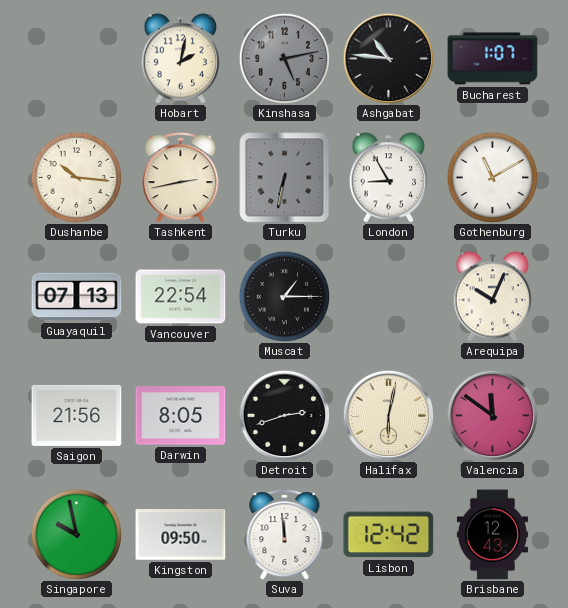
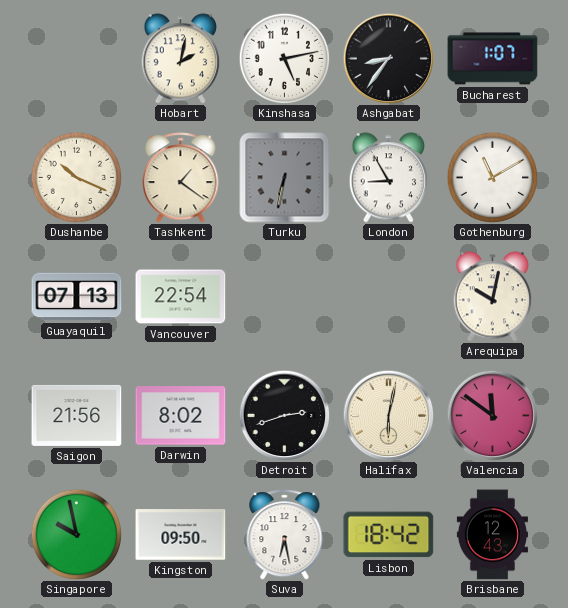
Kinshasa dial: grey -> white
Ashgabat: 10:46 -> 8:36
Dushanbe: 10:16 -> 10:19
Tashkent: 2:43 -> 1:21
Muscat: 1:15 -> none
Arequipa: 10:04 -> 10:02
Darwin: 8:05 -> 8:02
Suva: 11:59 -> 6:28
Lisbon: 12:42 -> 18:42
